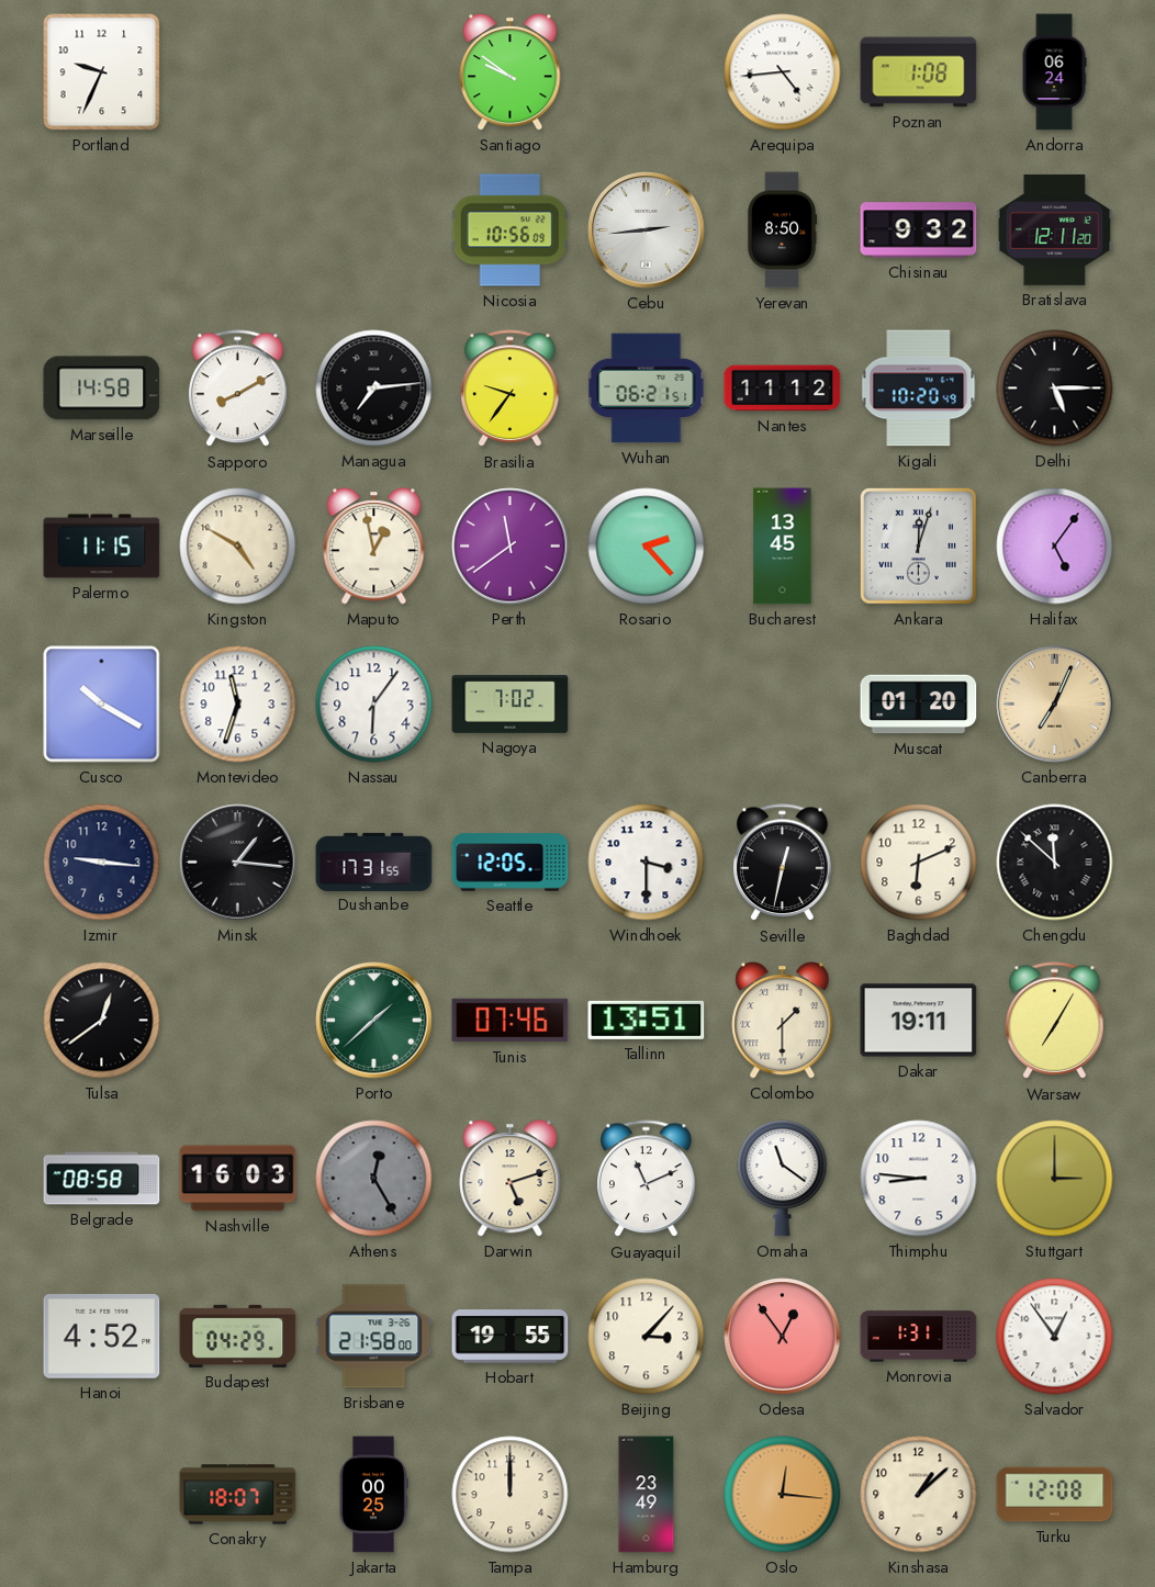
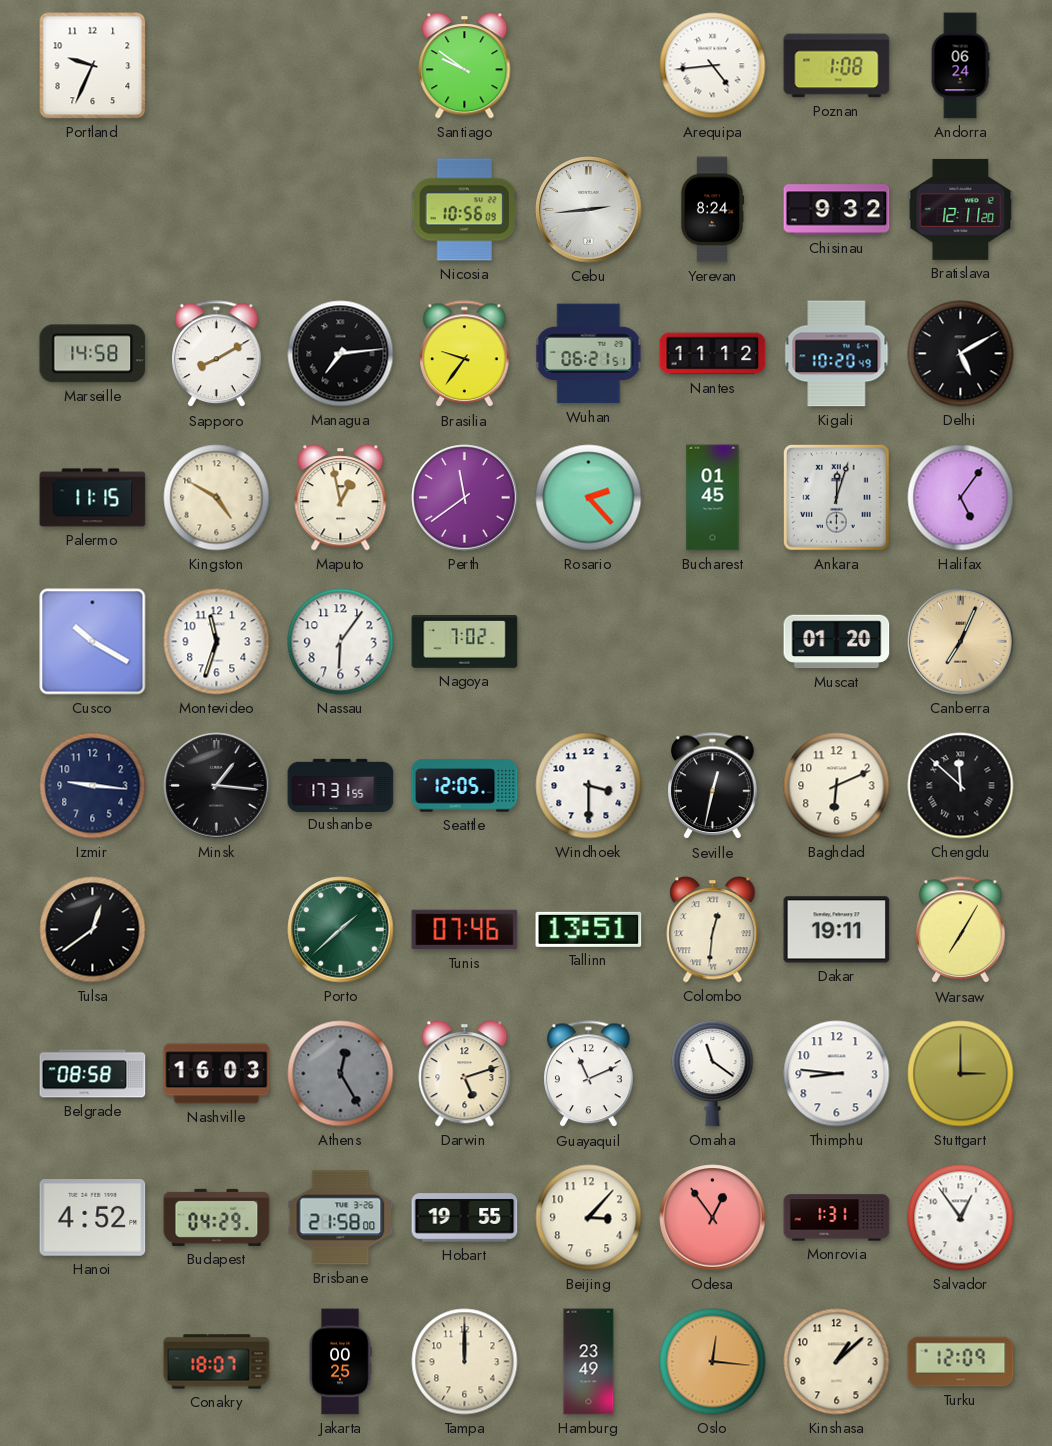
Yerevan: 8:50 -> 8:24
Delhi: 5:15 -> 5:10
Bucharest: 13:45 -> 01:45
Colombo: 1:30 -> 12:31
Turku: 12:08 -> 12:09
